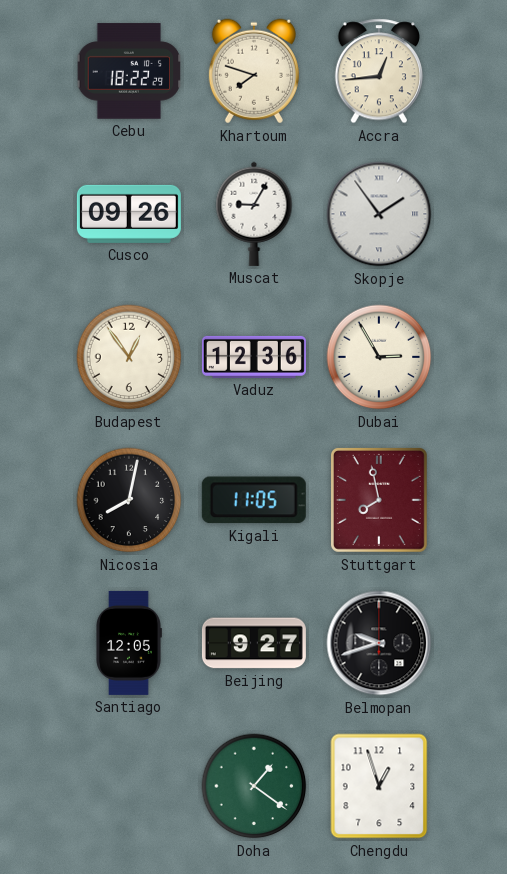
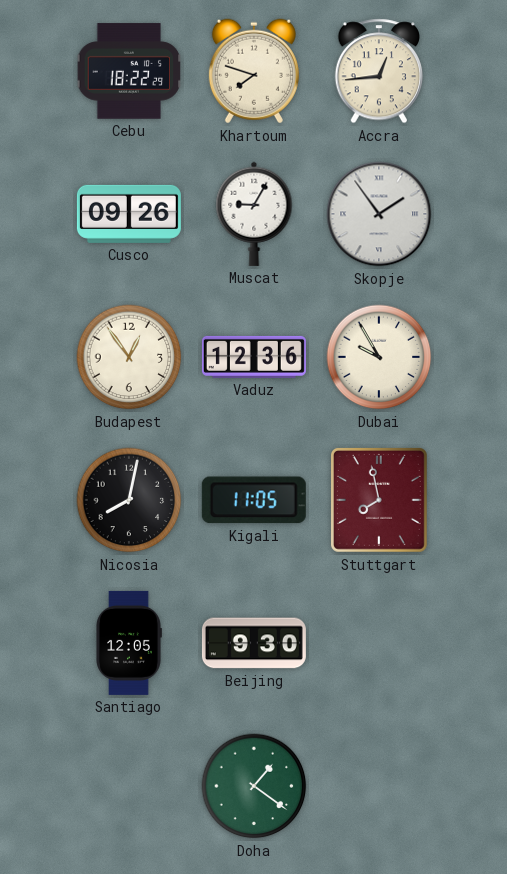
Dubai: 2:55 -> 9:55
Beijing: 9:27 -> 9:30
Belmopan: 9:42 -> none
Chengdu: 12:57 -> none
